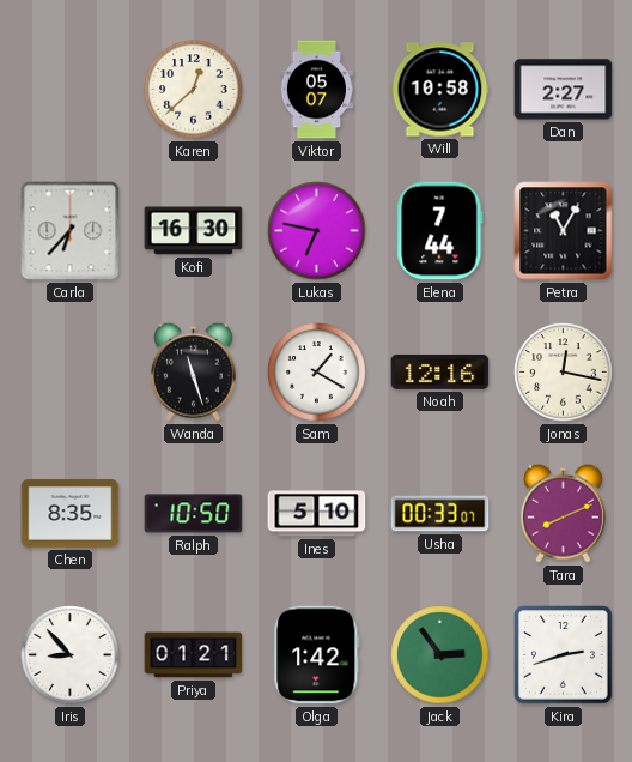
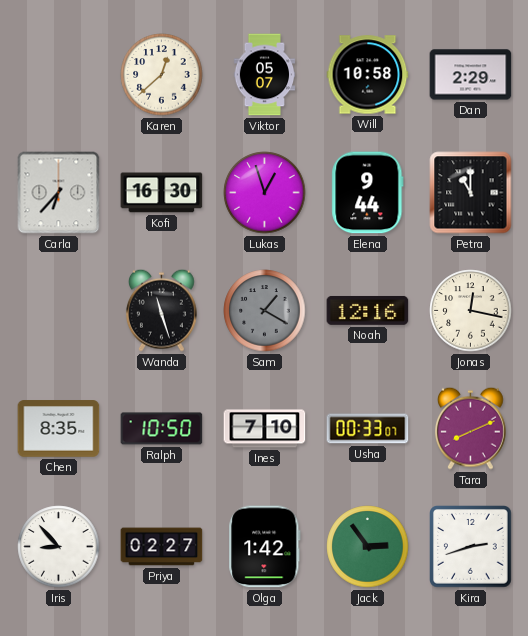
Dan: 2:27 -> 2:29
Lukas: 6:47 -> 12:57
Elena: 7:44 -> 9:44
Petra: 11:05 -> 11:00
Sam dial: white -> grey
Ines: 5:10 -> 7:10
Priya: 01:21 -> 02:27
